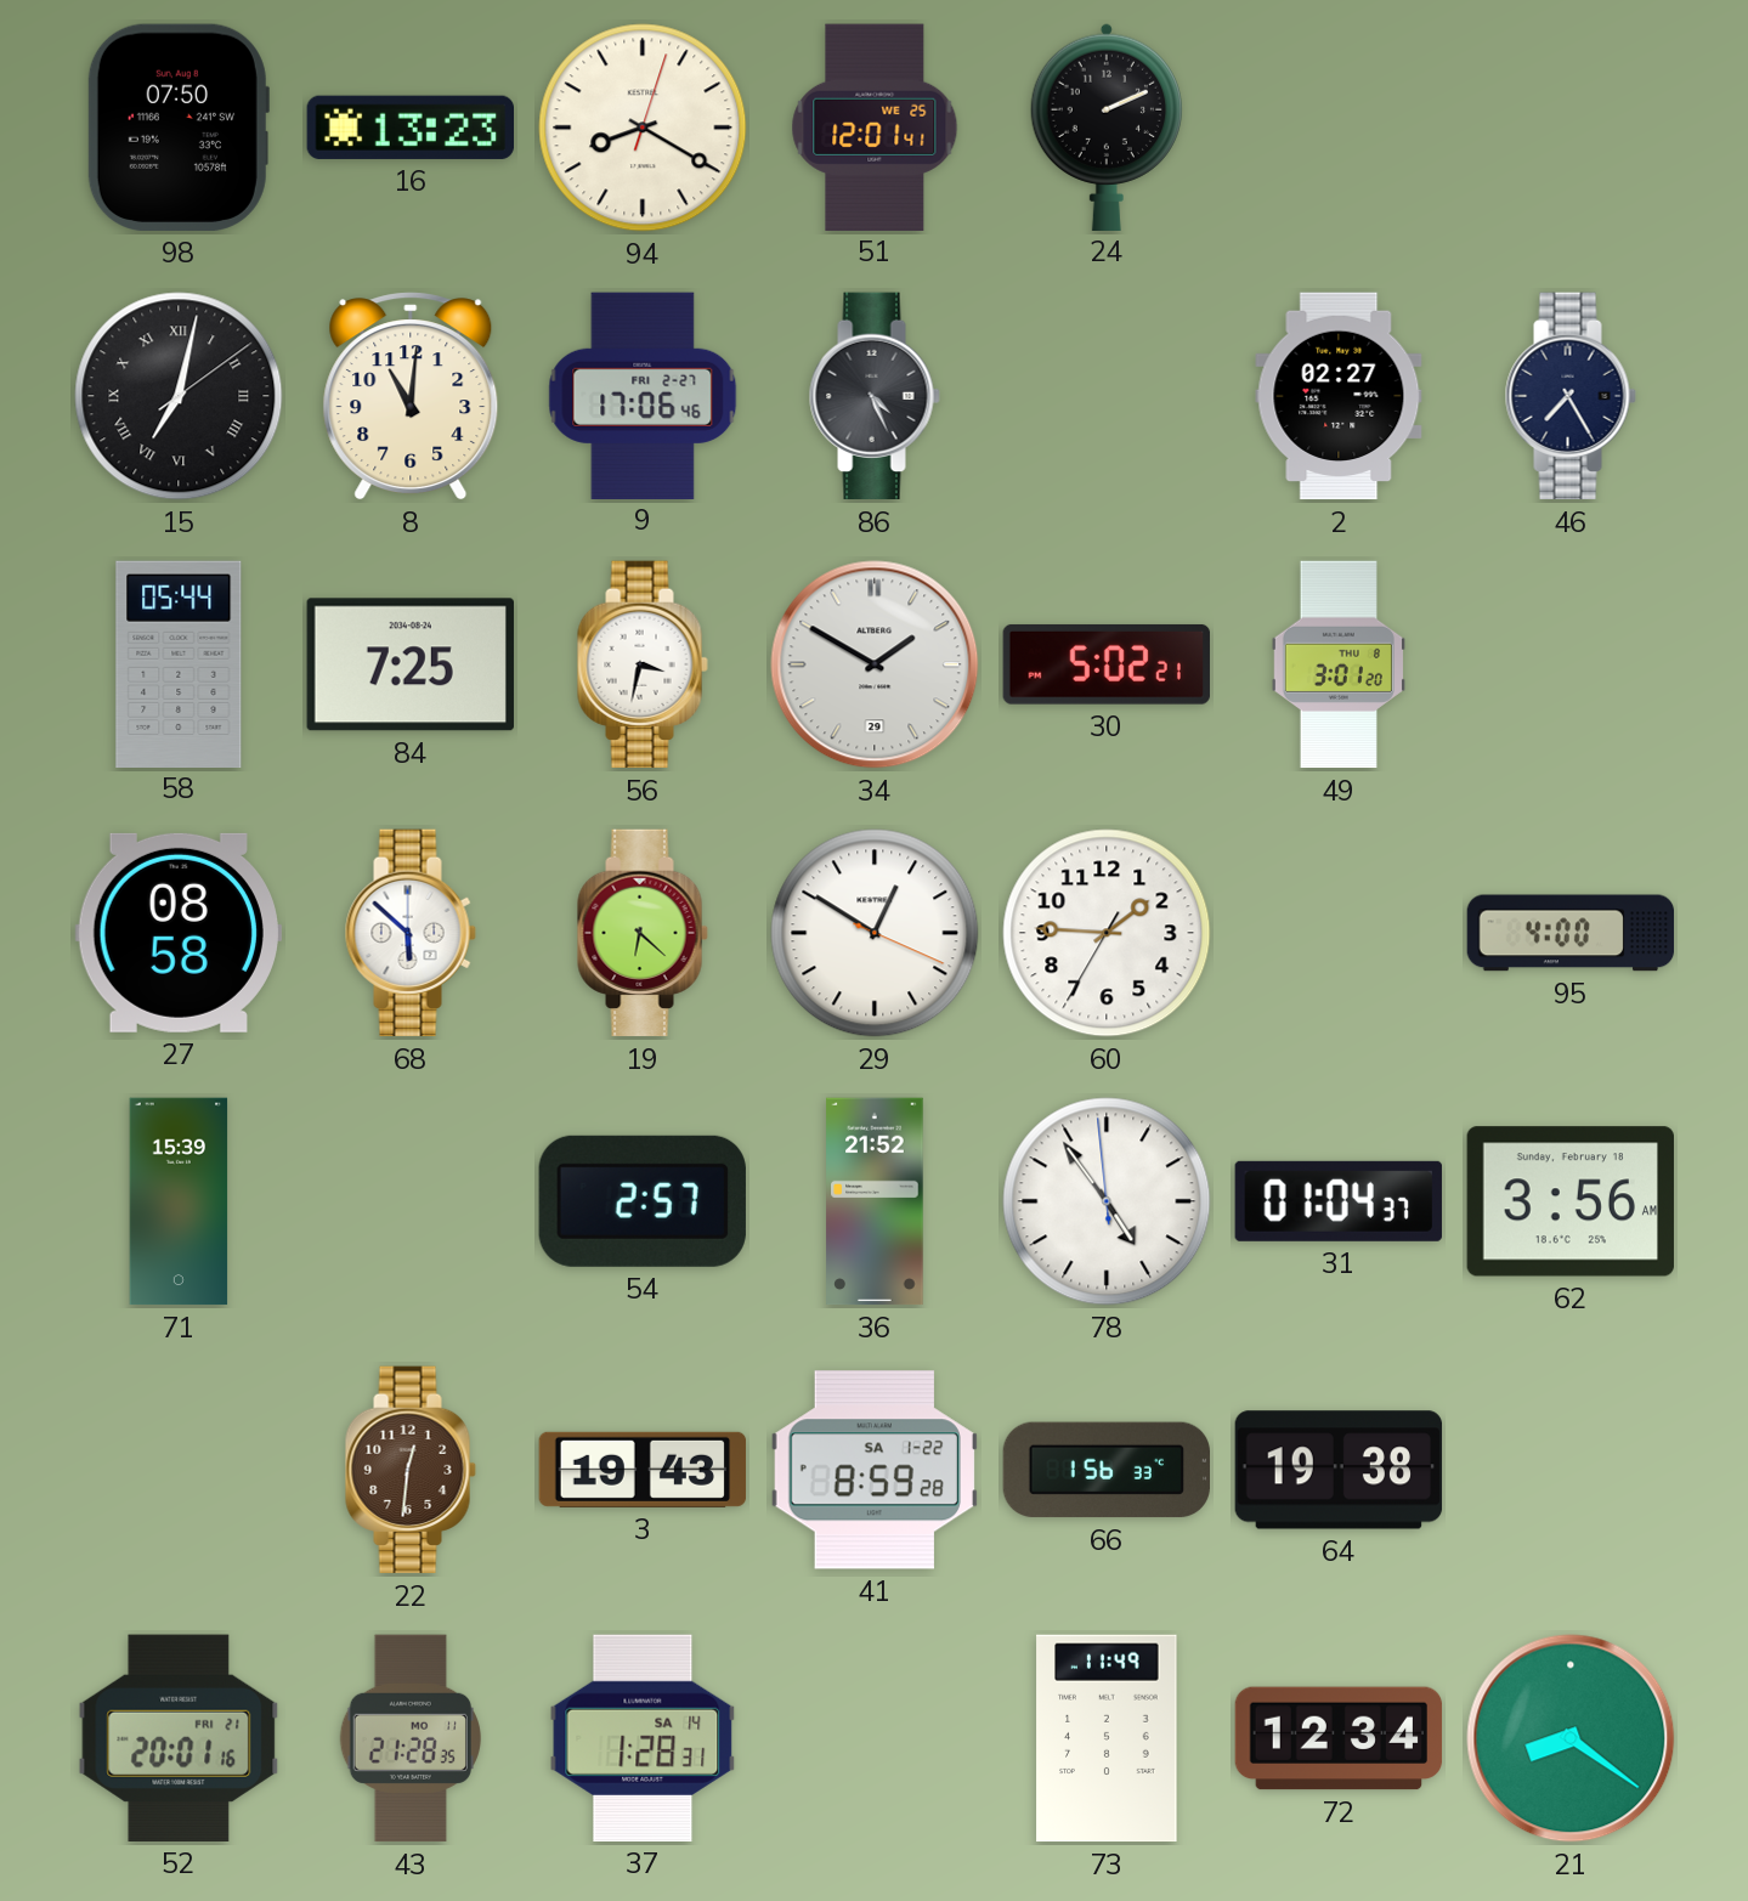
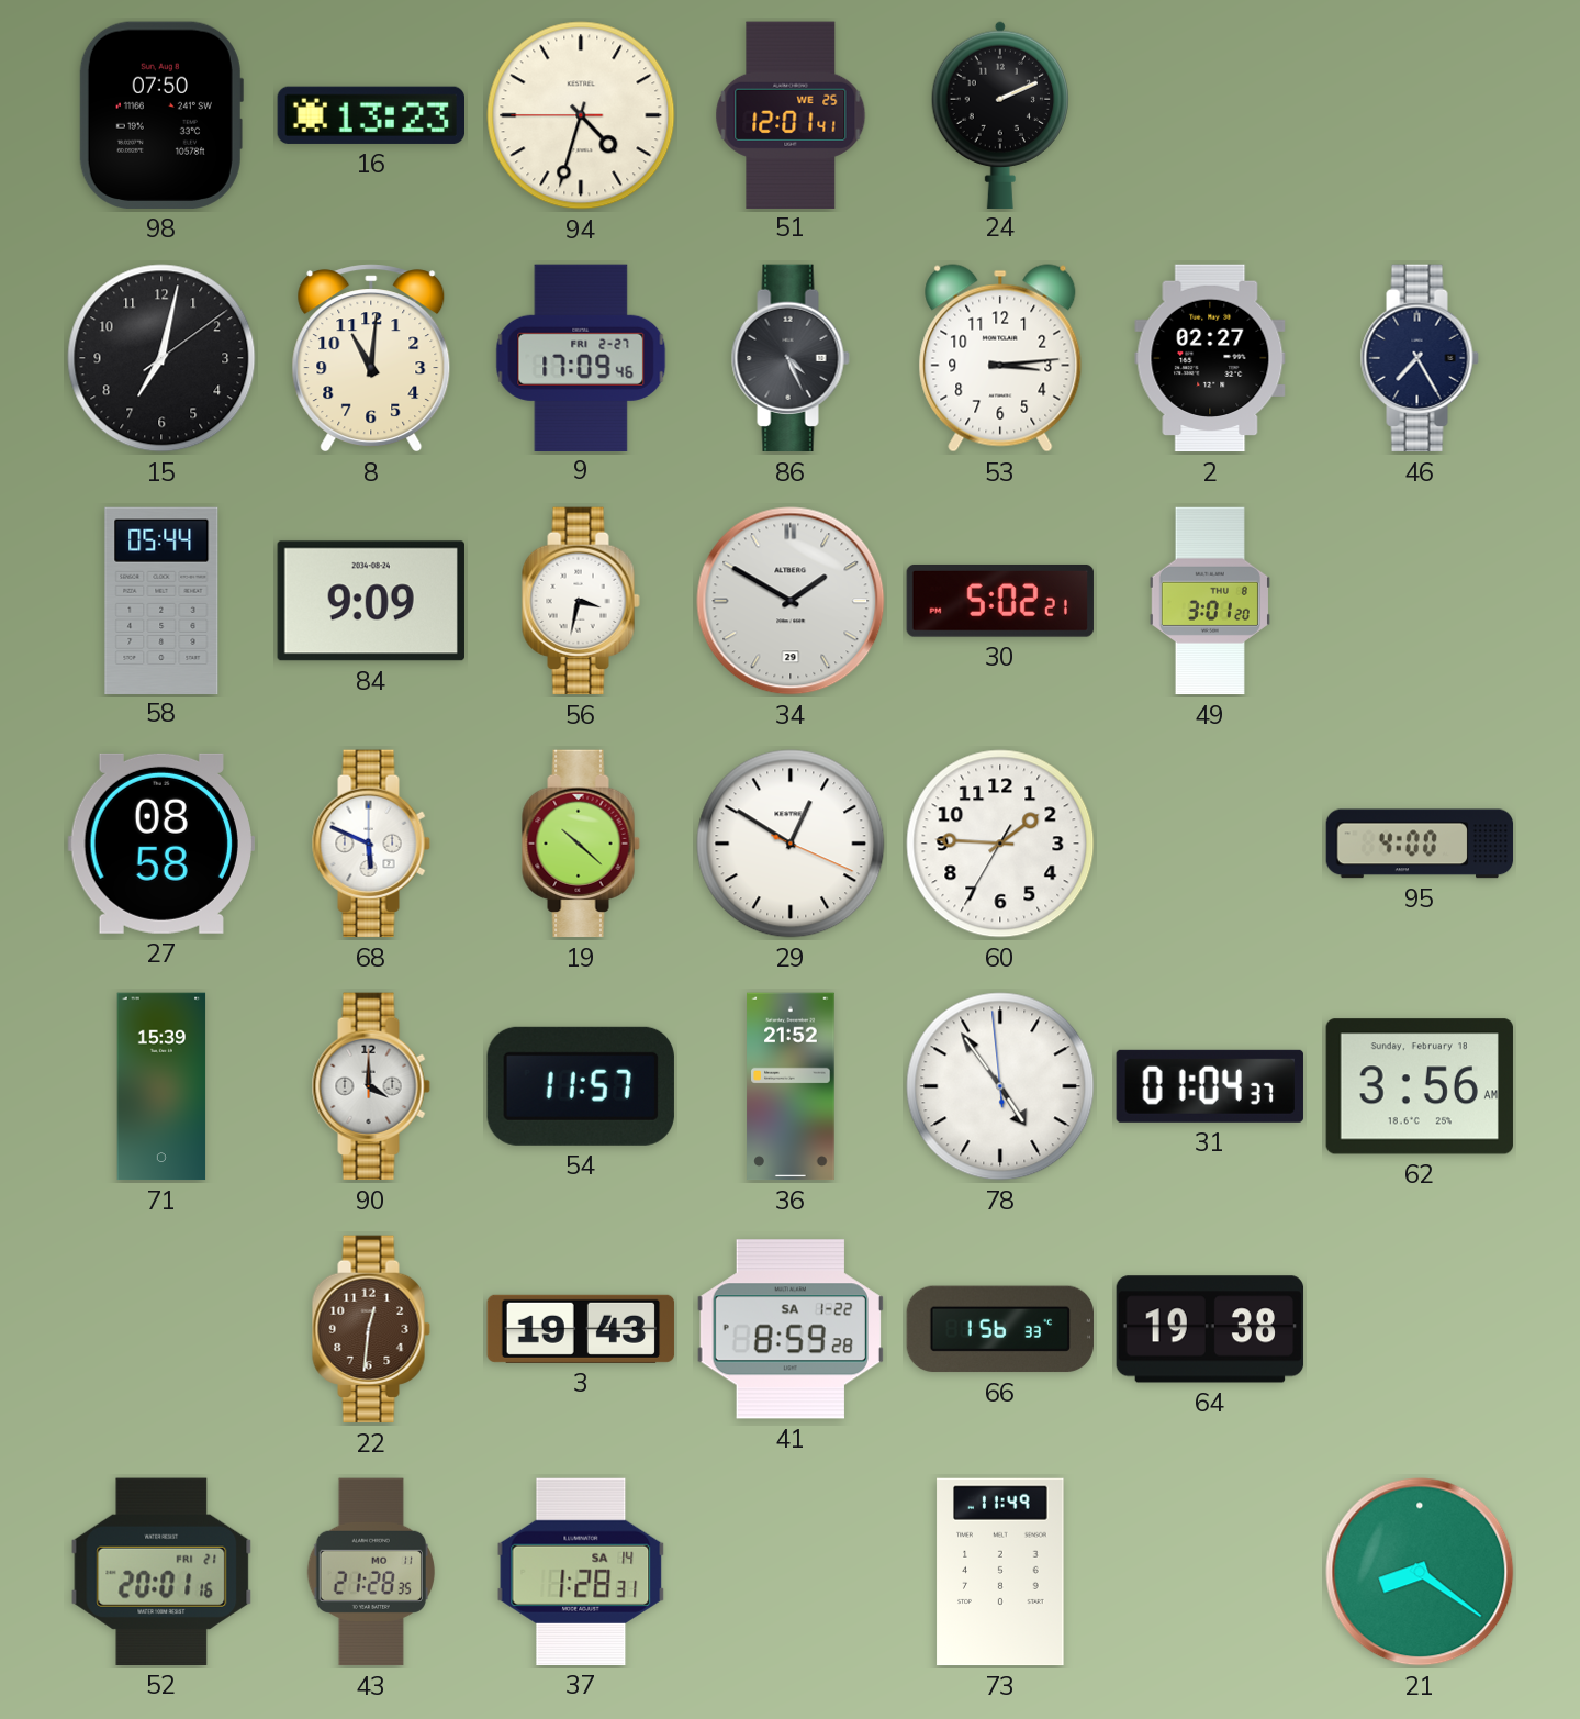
94: 8:20 -> 4:32
15 numerals: Roman -> Arabic
9: 17:06 -> 17:09
53: none -> 3:14
84: 7:25 -> 9:09
68: 5:52 -> 5:49
19: 6:22 -> 10:22
90: none -> 4:00
54: 2:57 -> 11:57
72: 12:34 -> none
